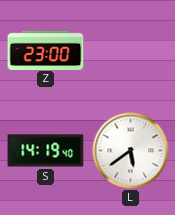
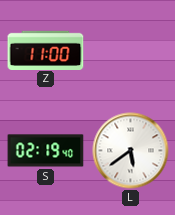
Z: 23:00 -> 11:00
S: 14:19 -> 02:19
